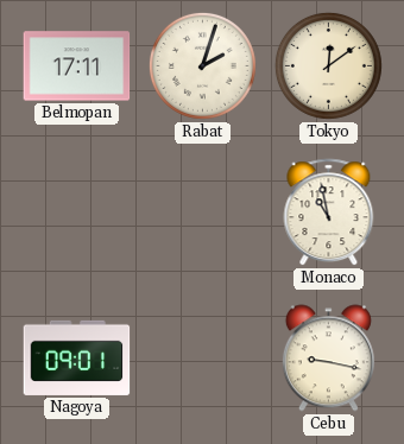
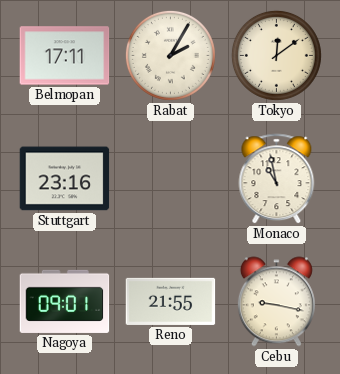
Rabat: 2:03 -> 2:05
Stuttgart: none -> 23:16
Reno: none -> 21:55
